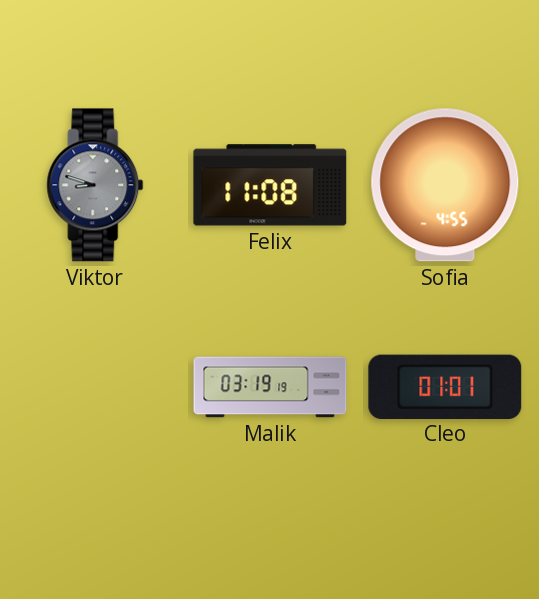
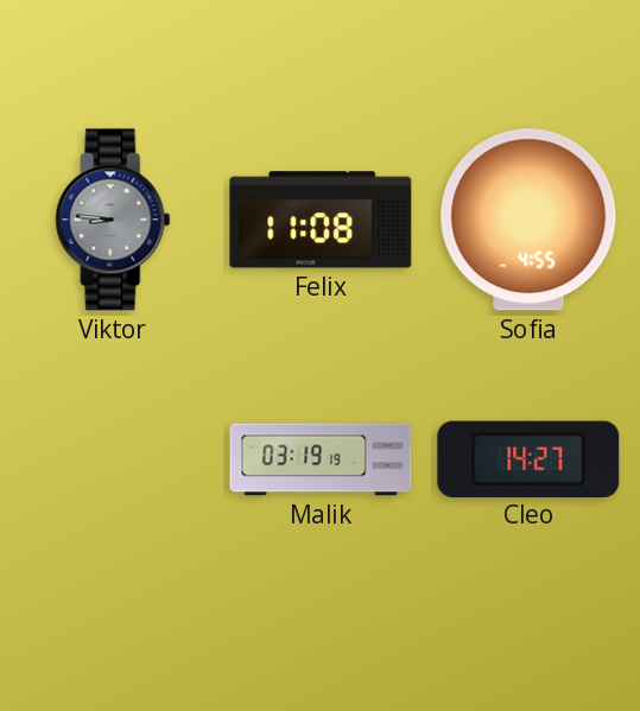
Viktor: 8:48 -> 8:46
Cleo: 01:01 -> 14:27
